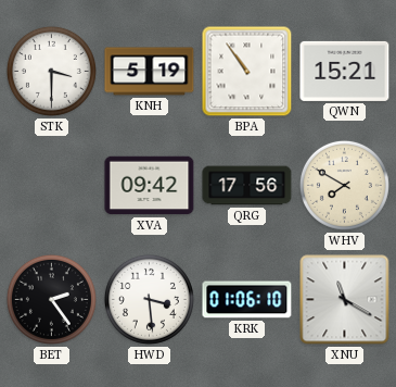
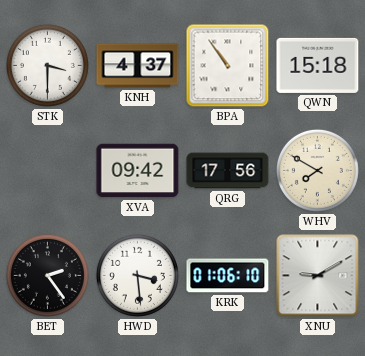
KNH: 5:19 -> 4:37
QWN: 15:21 -> 15:18
XNU: 11:20 -> 9:10
